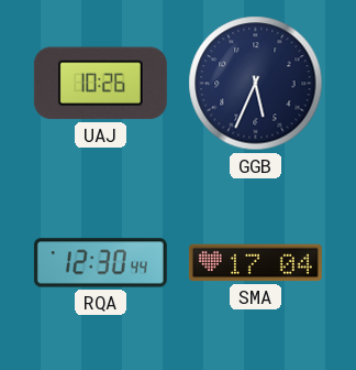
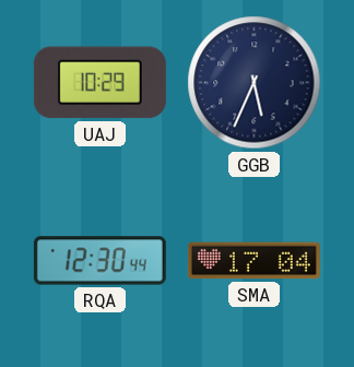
UAJ: 10:26 -> 10:29
